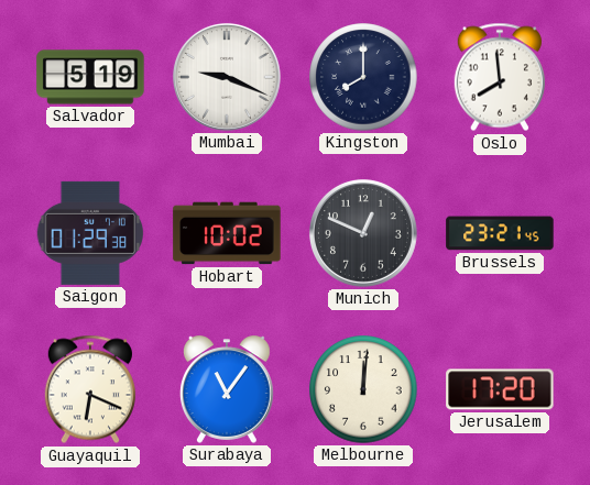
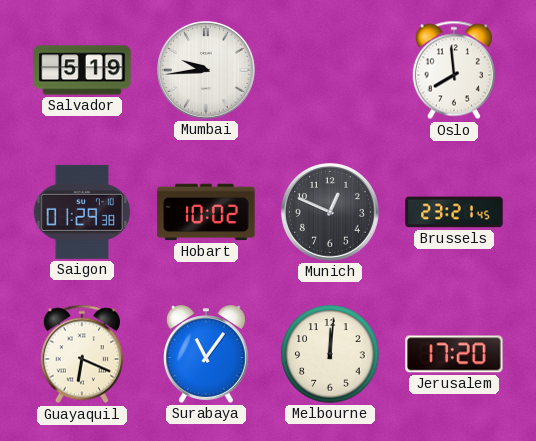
Mumbai: 9:19 -> 9:44
Kingston: 8:00 -> none
